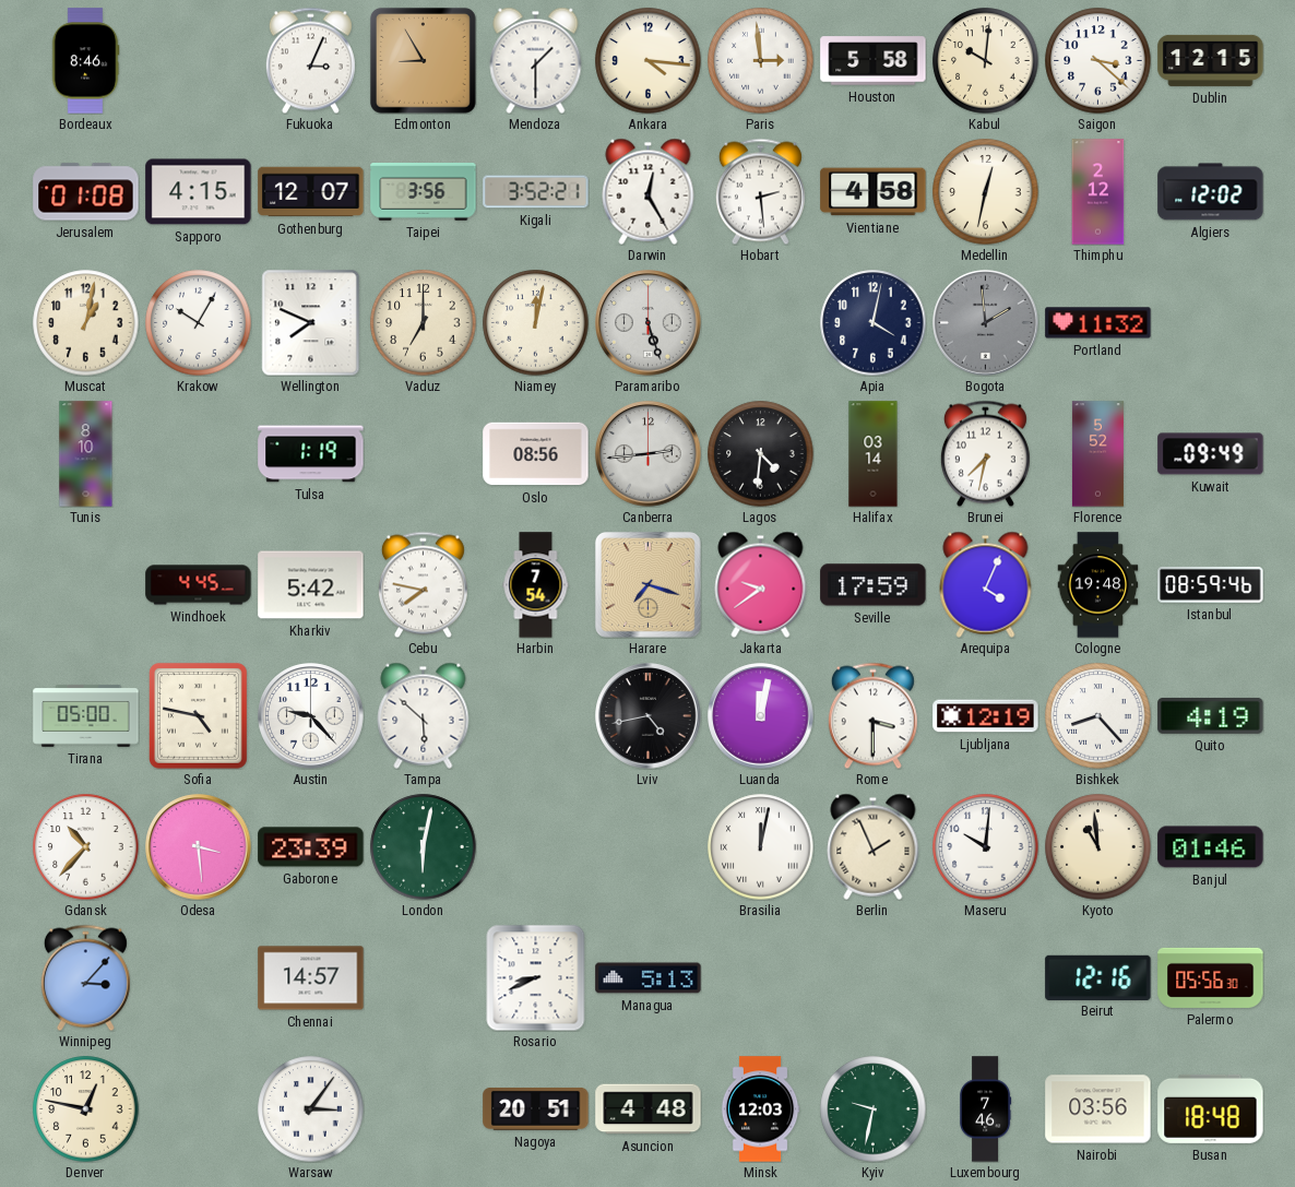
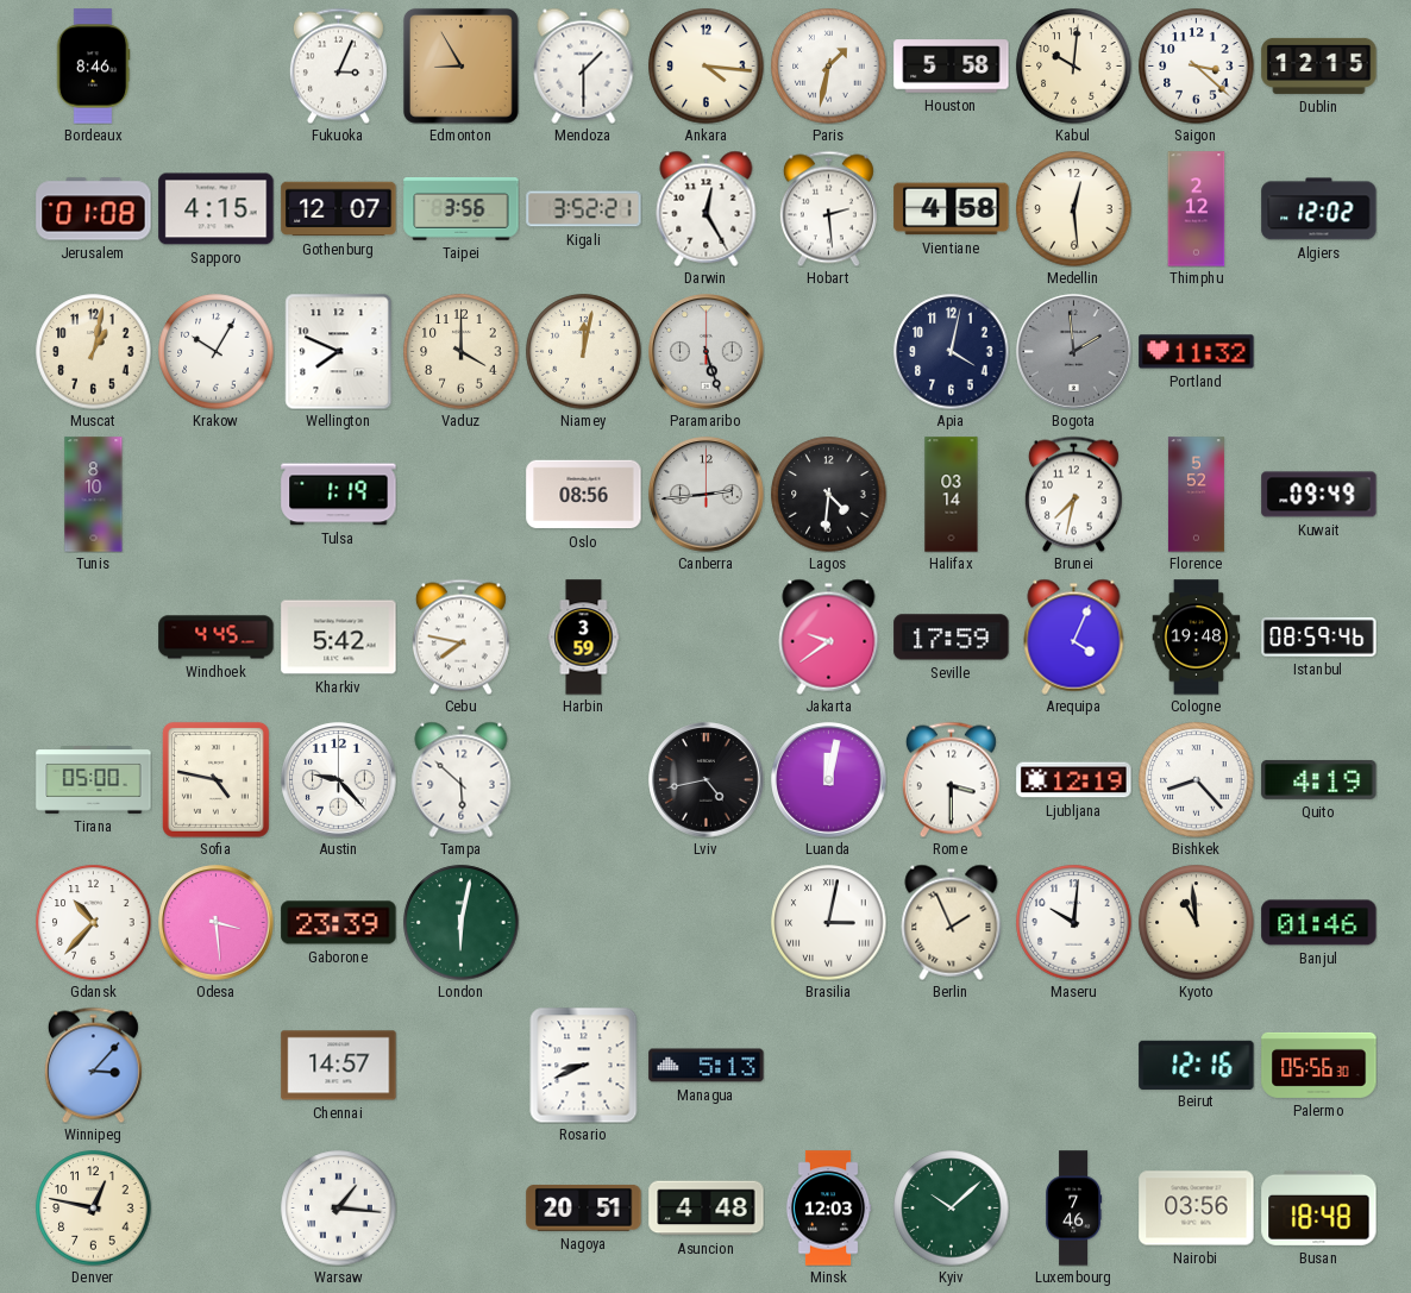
Paris: 2:59 -> 1:32
Medellin: 12:32 -> 12:29
Vaduz: 7:00 -> 4:00
Harbin: 7:54 -> 3:59
Harare: 7:18 -> none
Brasilia: 12:02 -> 3:02
Warsaw: 3:06 -> 1:16
Kyiv: 9:32 -> 10:08
